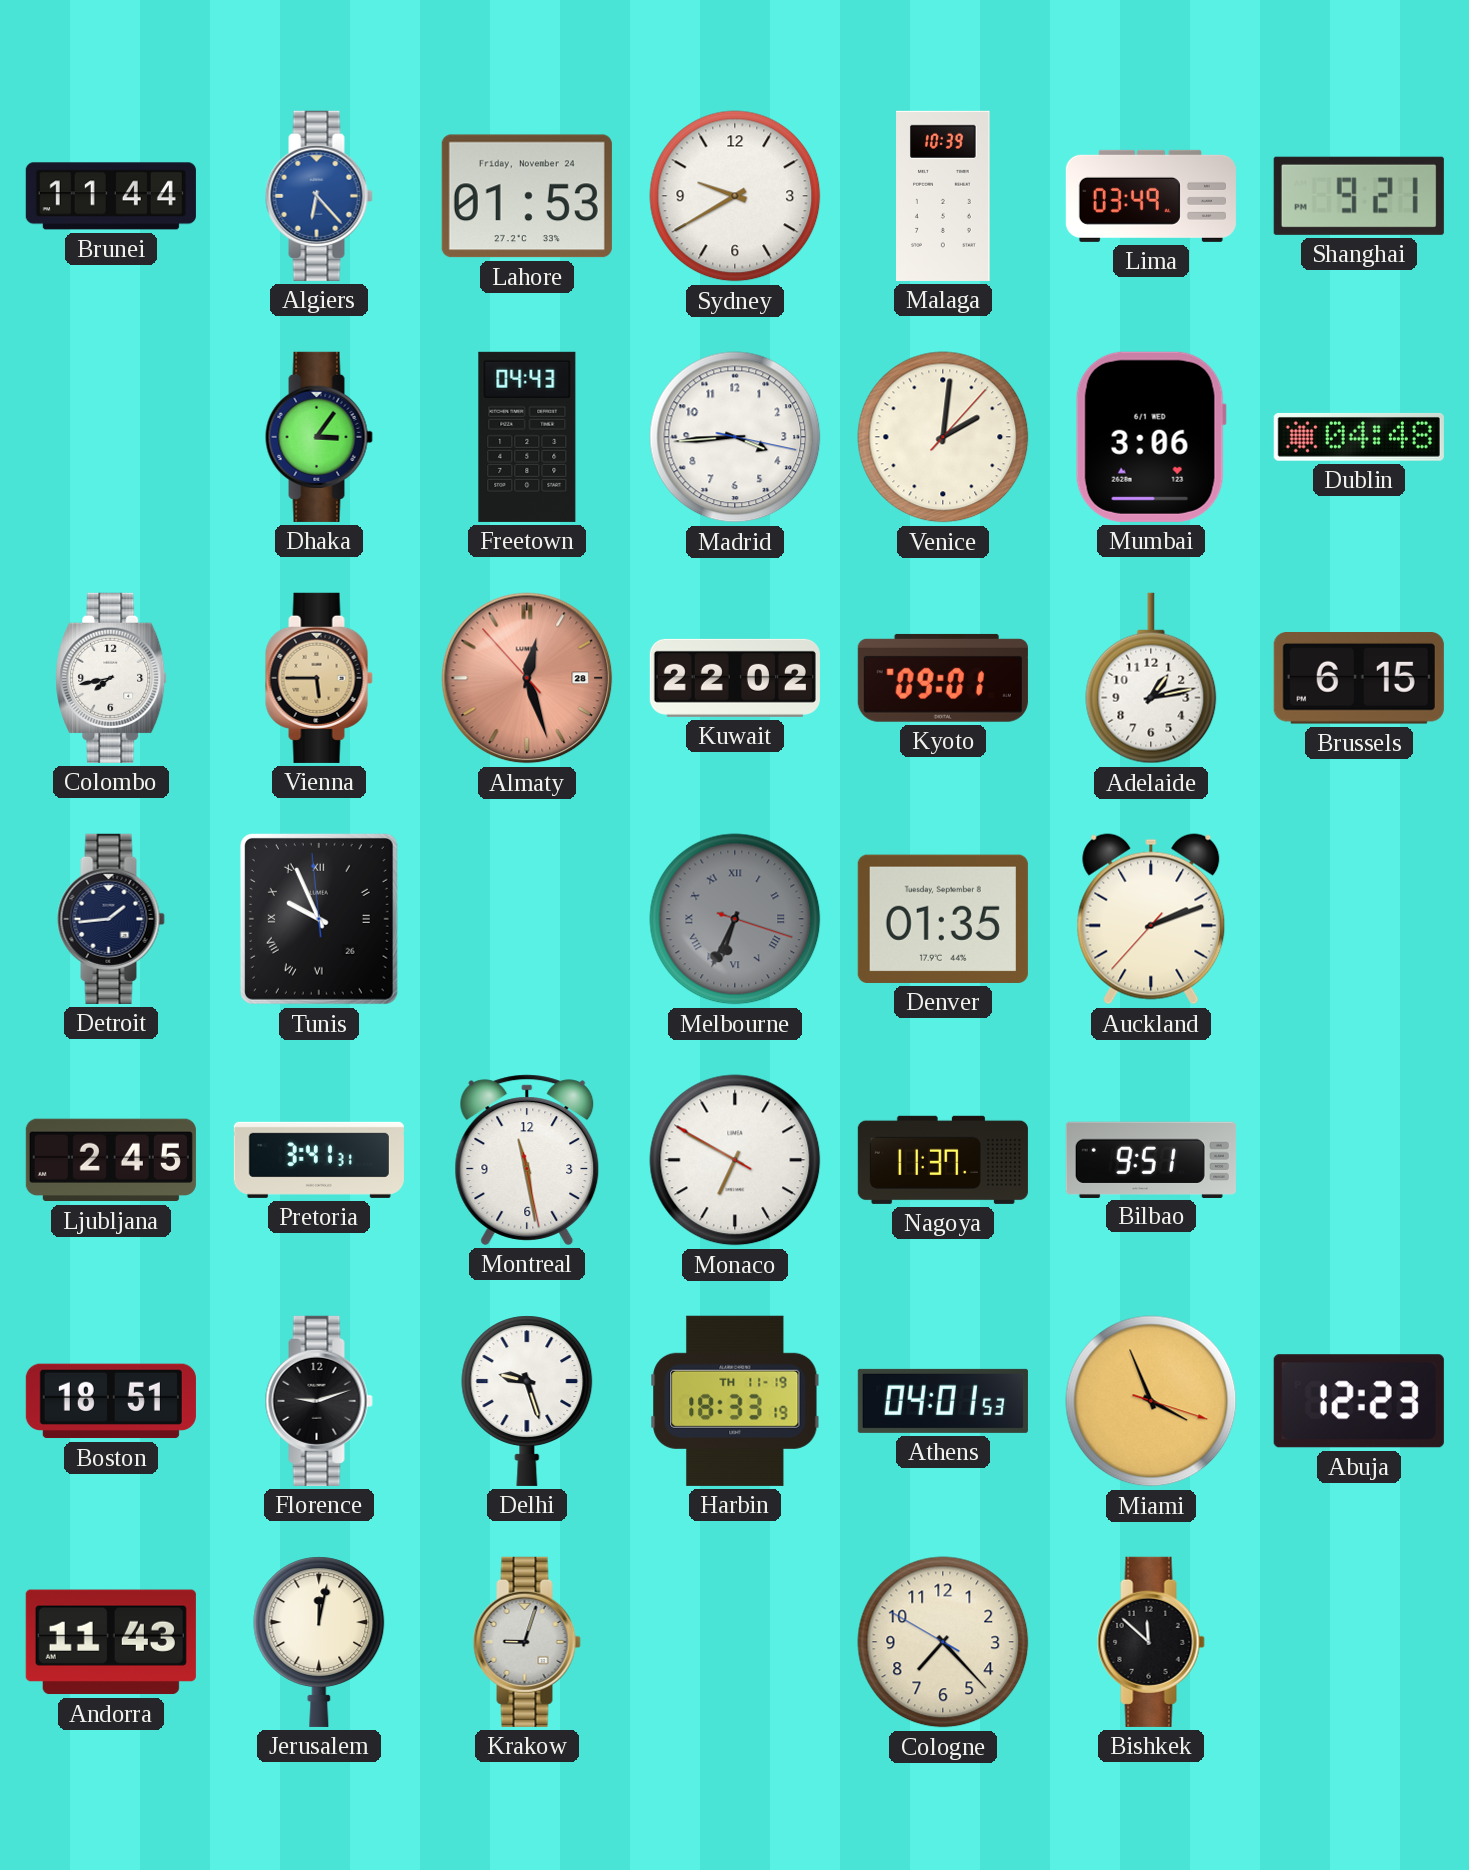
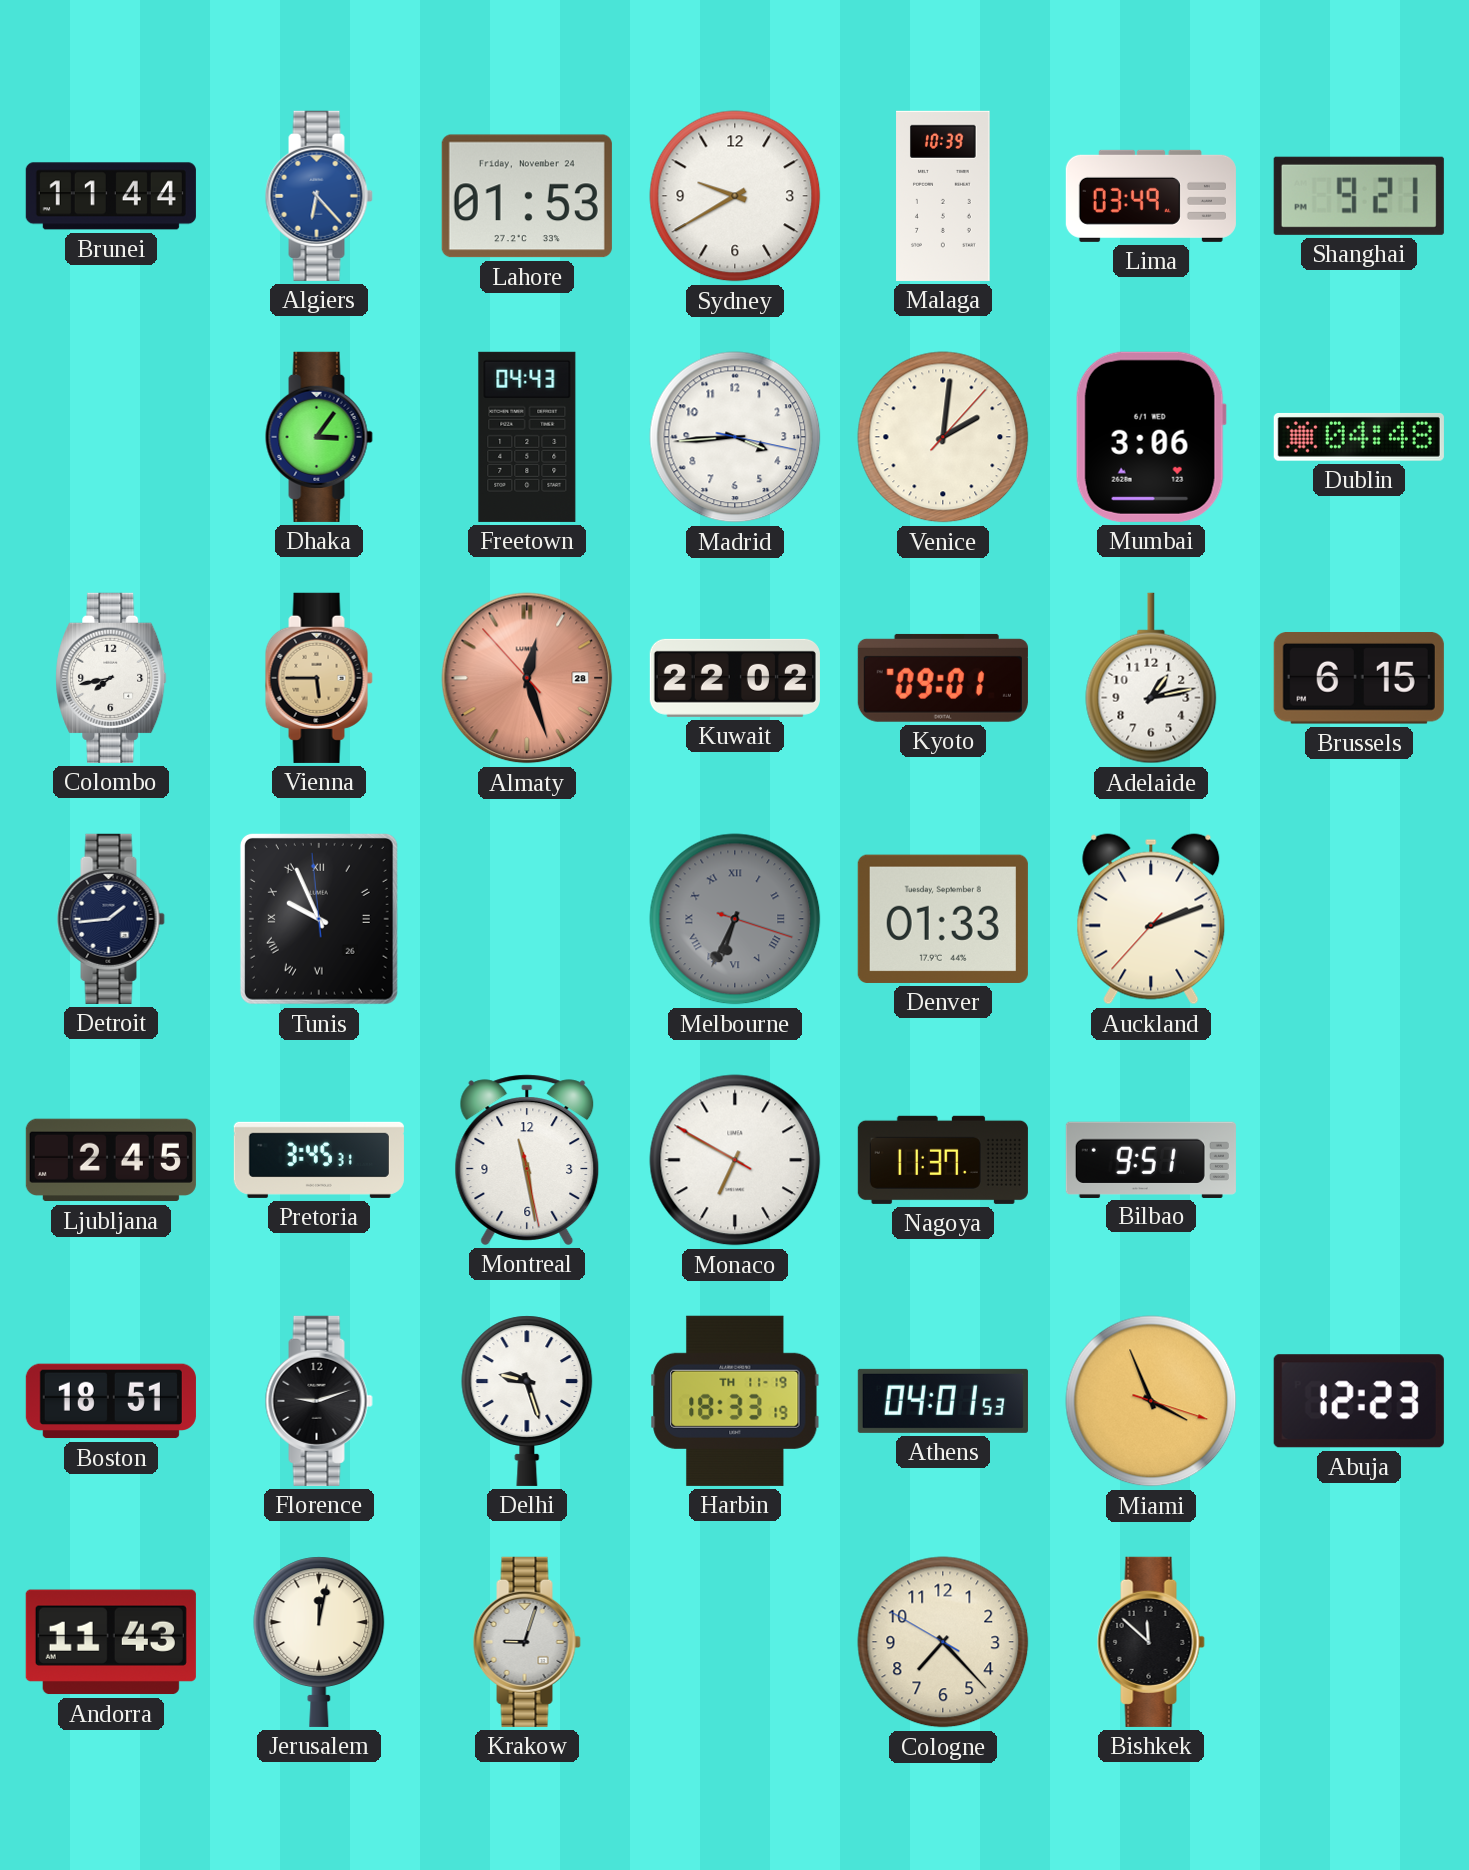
Denver: 01:35 -> 01:33
Pretoria: 3:41 -> 3:45
